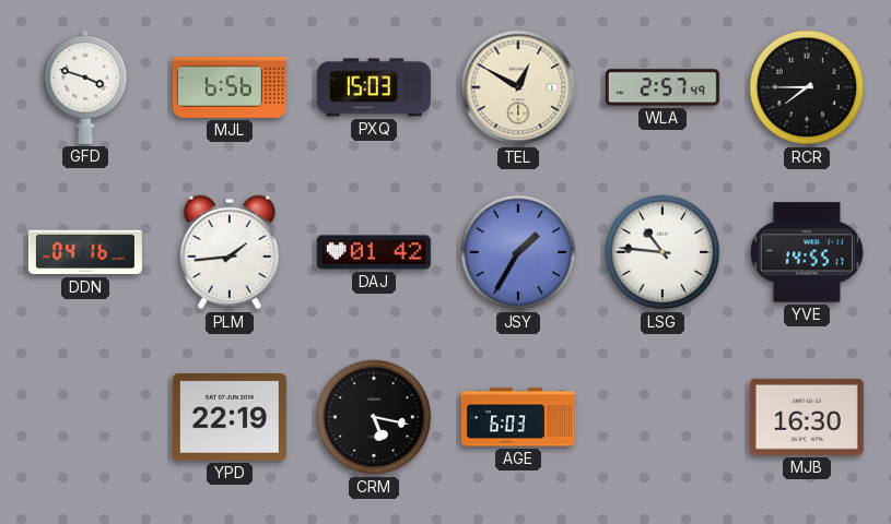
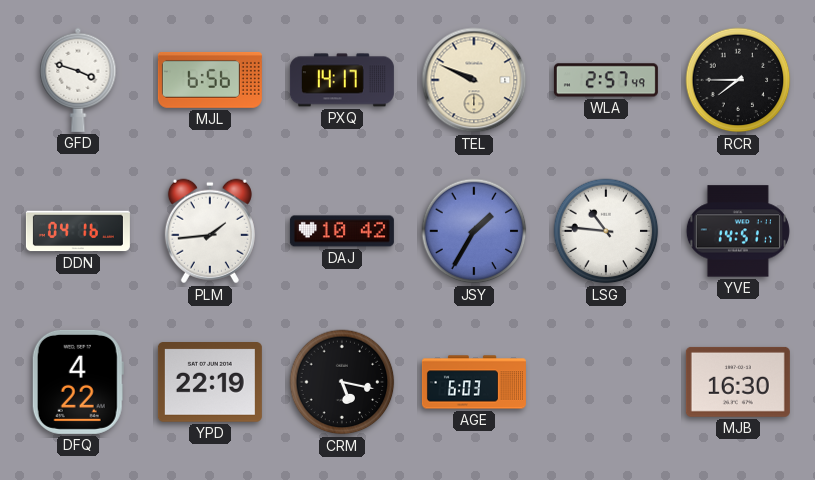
PXQ: 15:03 -> 14:17
TEL: 12:50 -> 9:49
DAJ: 01:42 -> 10:42
YVE: 14:55 -> 14:51
DFQ: none -> 4:22
